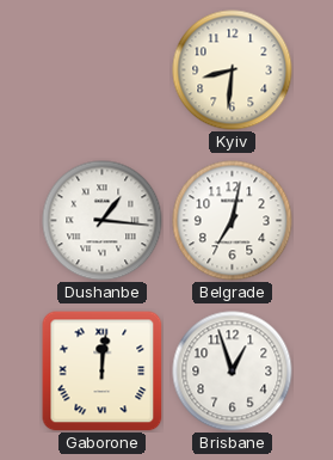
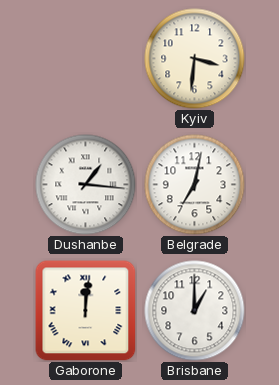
Kyiv: 8:31 -> 3:31
Brisbane: 12:57 -> 1:00
